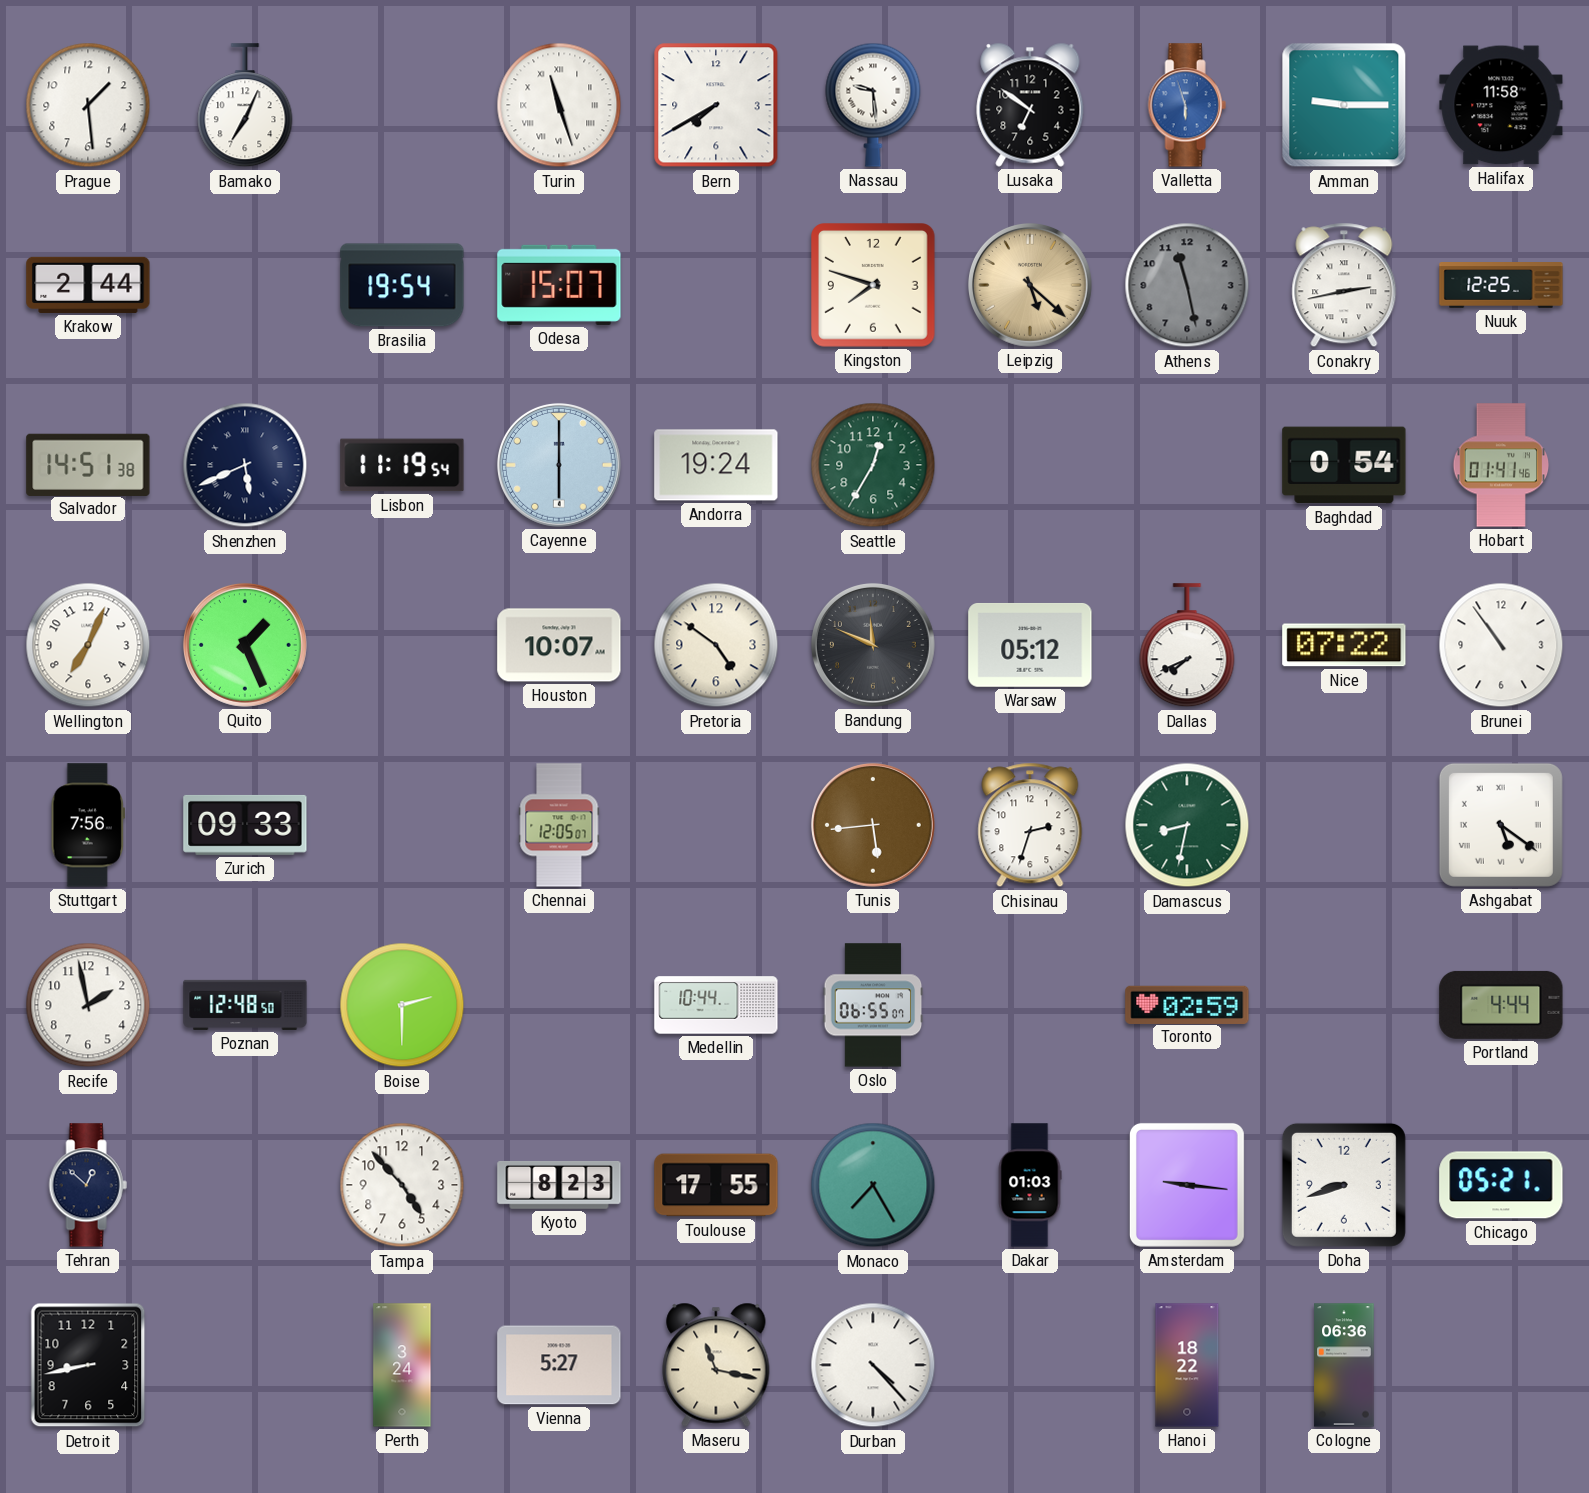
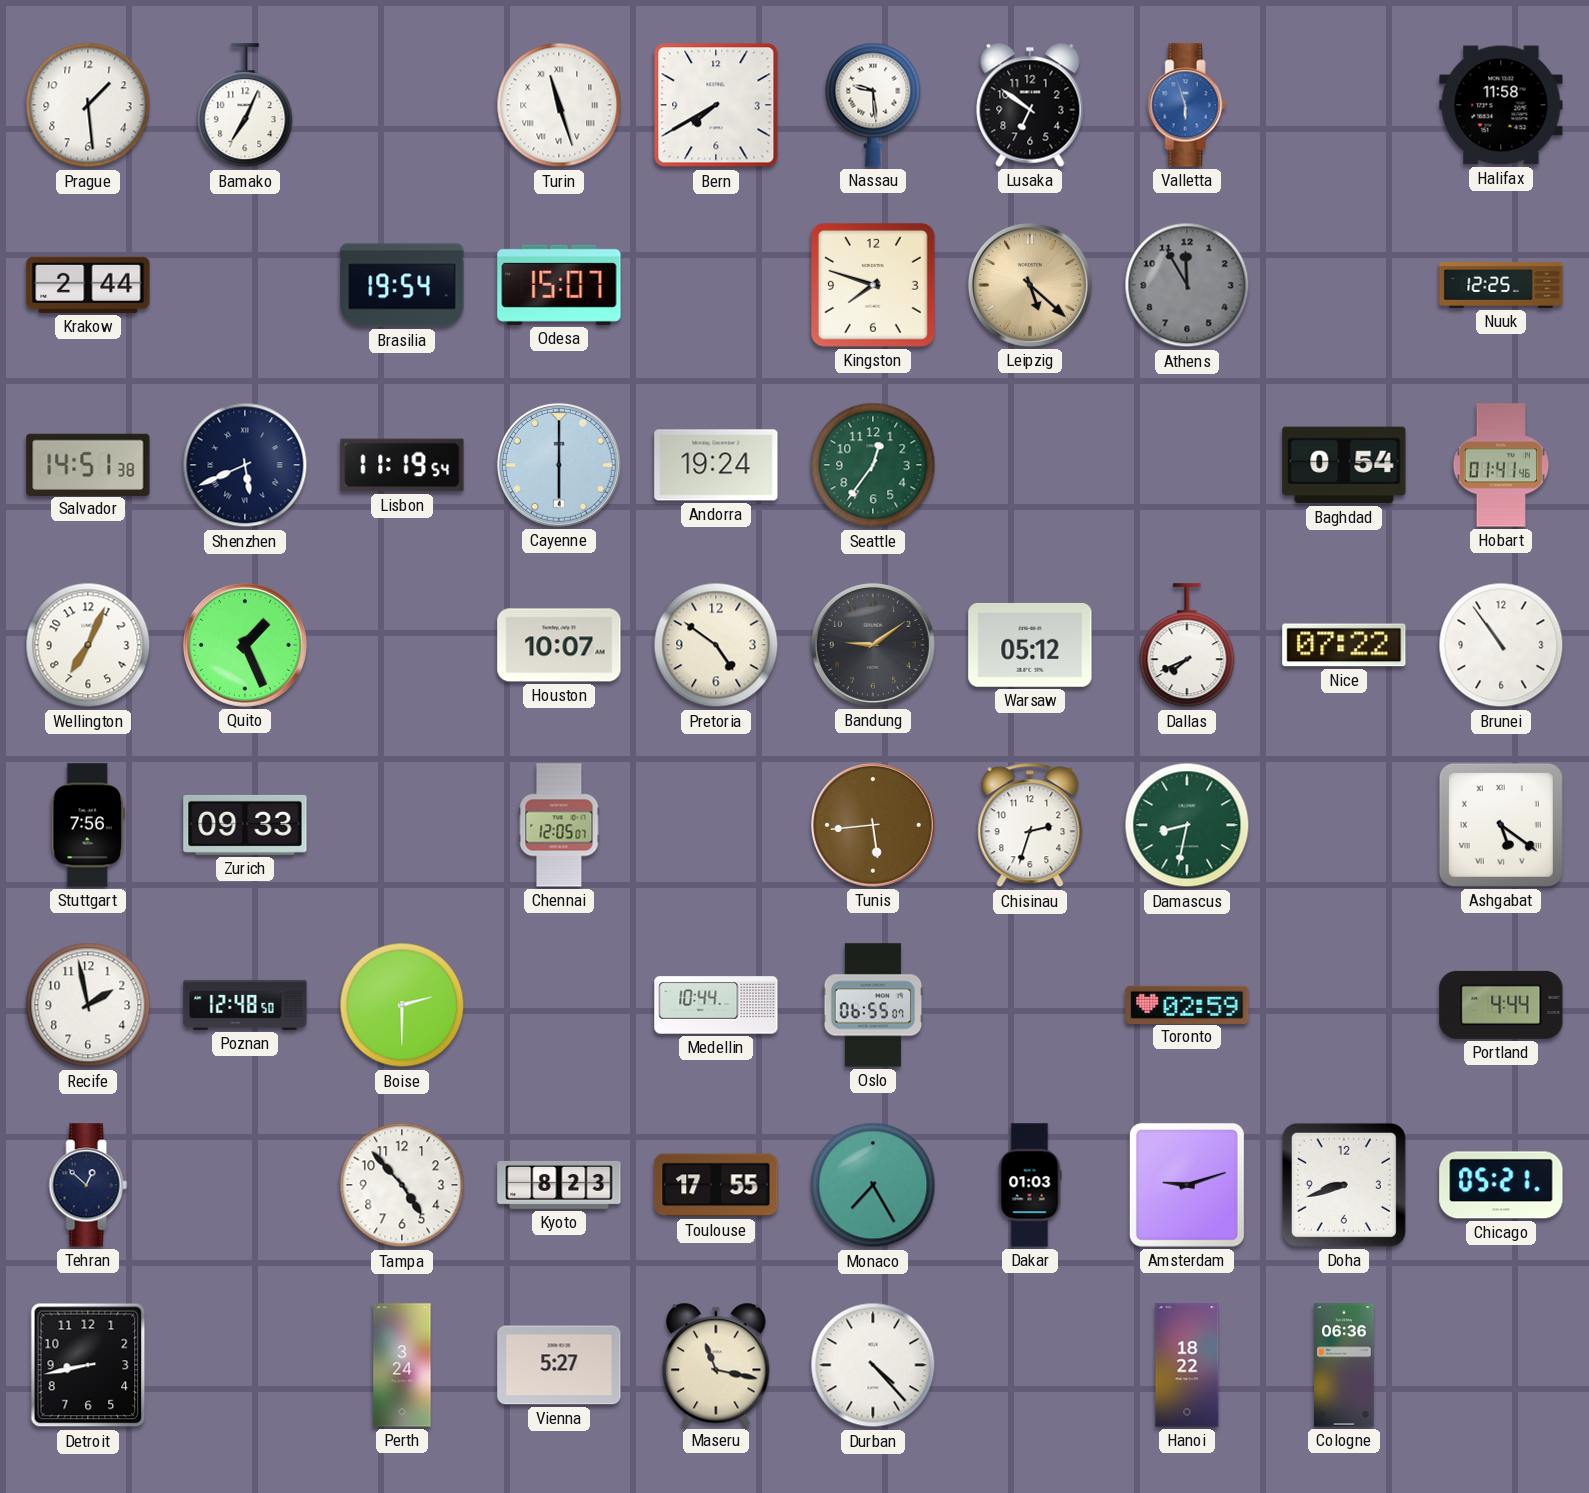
Amman: 9:15 -> none
Athens: 11:28 -> 11:55
Conakry: 2:43 -> none
Seattle: 12:35 -> 12:36
Bandung: 11:49 -> 9:09
Amsterdam: 9:16 -> 9:12
